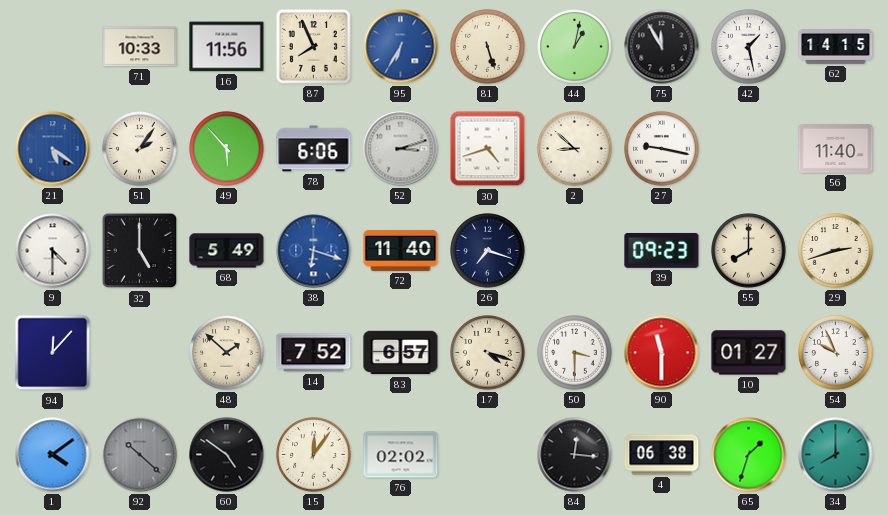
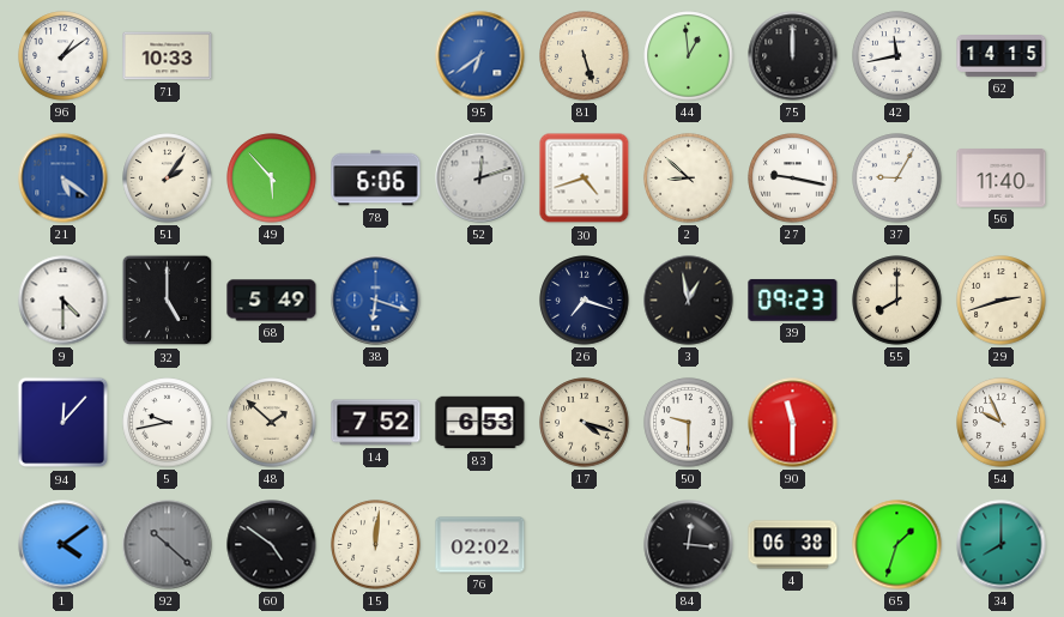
96: none -> 1:09
16: 11:56 -> none
87: 7:56 -> none
95: 6:35 -> 6:39
44: 1:02 -> 12:59
75: 11:55 -> 12:00
42: 1:28 -> 11:43
52: 3:12 -> 12:12
37: none -> 9:05
72: 11:40 -> none
3: none -> 12:58
5: none -> 9:43
83: 6:57 -> 6:53
50: 3:30 -> 9:30
10: 01:27 -> none
15: 12:06 -> 12:01
